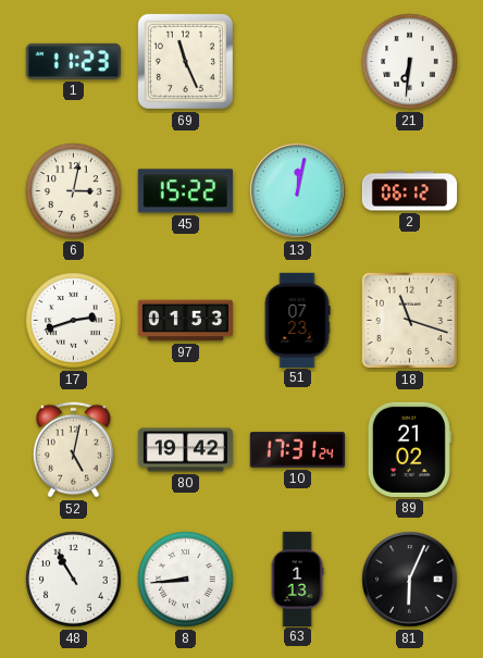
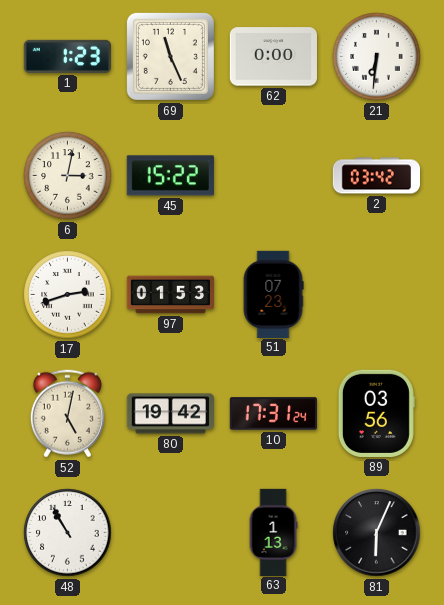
1: 11:23 -> 1:23
62: none -> 0:00
13: 12:02 -> none
2: 06:12 -> 03:42
18: 11:18 -> none
89: 21:02 -> 03:56
8: 8:44 -> none
